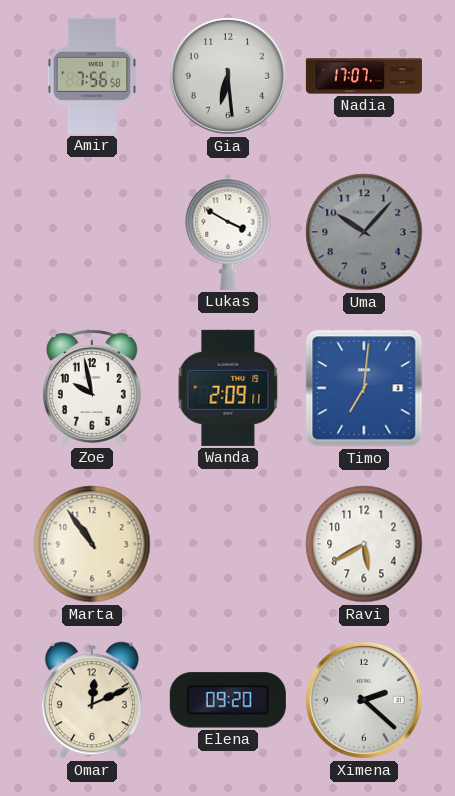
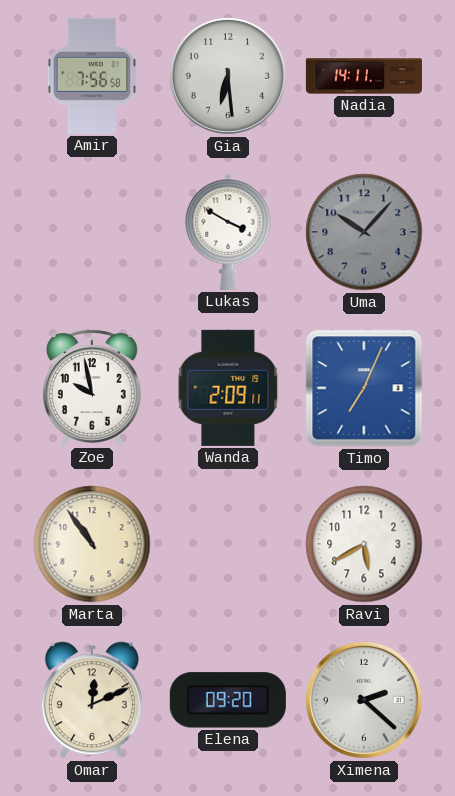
Nadia: 17:07 -> 14:11
Timo: 7:01 -> 7:04
